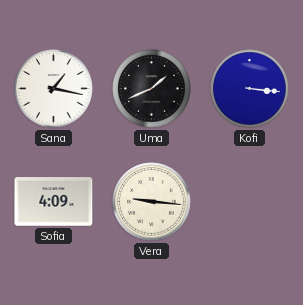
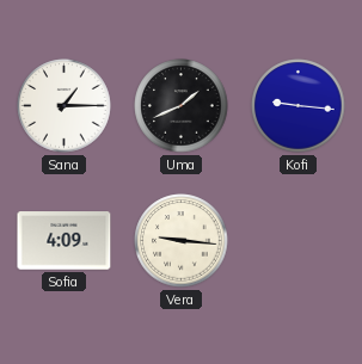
Sana: 1:17 -> 1:15
Kofi: 3:16 -> 9:16
